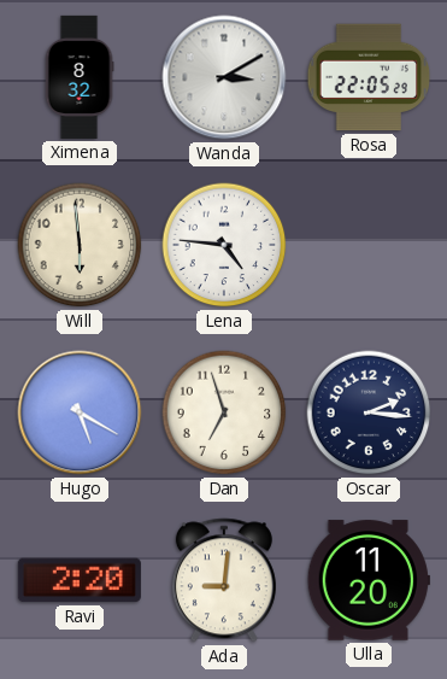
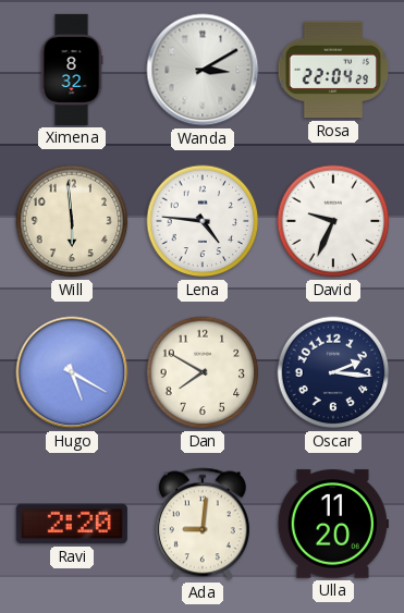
Rosa: 22:05 -> 22:04
David: none -> 9:34
Dan: 6:57 -> 7:50
